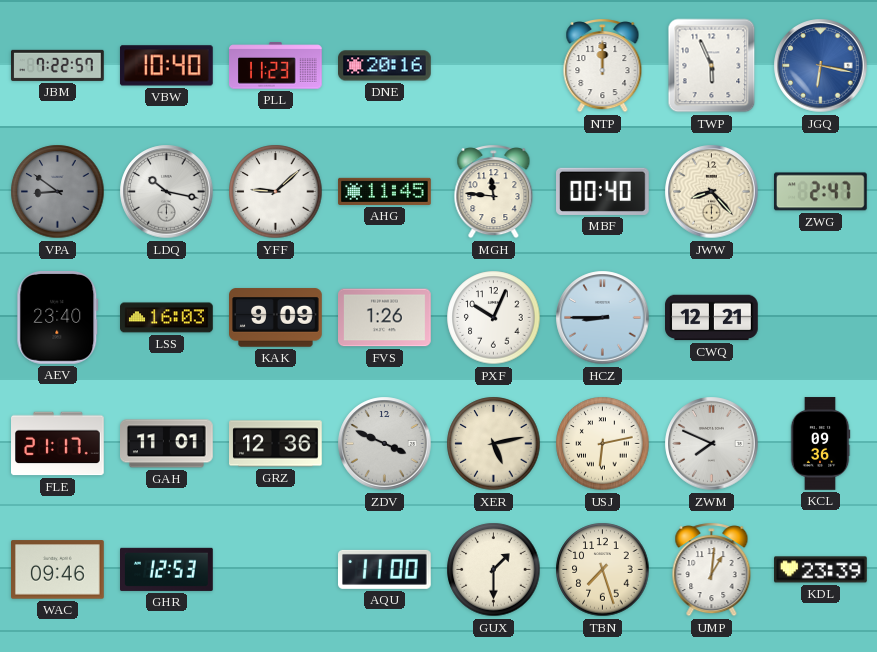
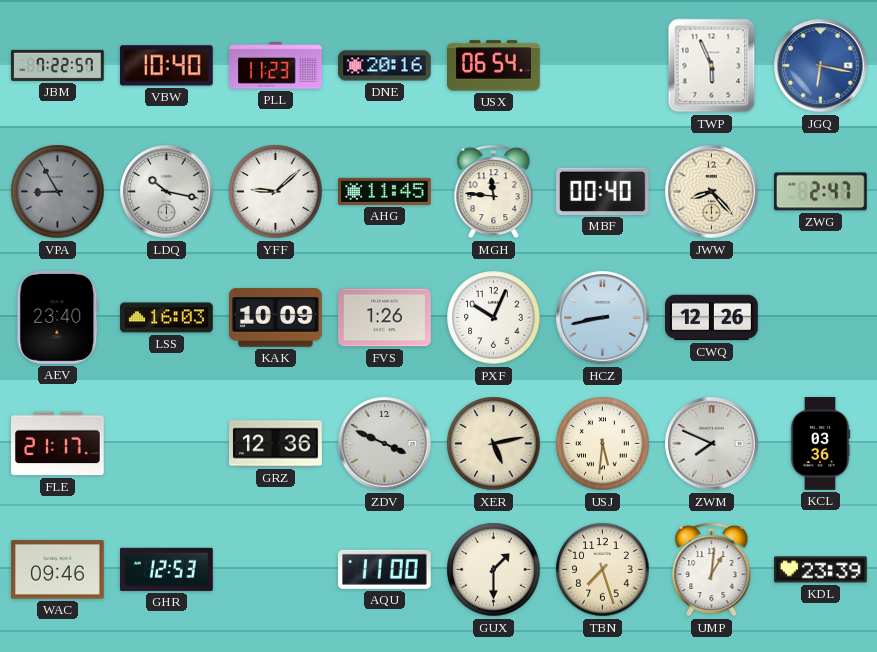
USX: none -> 06:54
NTP: 12:00 -> none
VPA: 8:51 -> 8:55
KAK: 9:09 -> 10:09
HCZ: 8:45 -> 8:43
CWQ: 12:21 -> 12:26
GAH: 11:01 -> none
USJ: 6:13 -> 5:31
KCL: 09:36 -> 03:36
